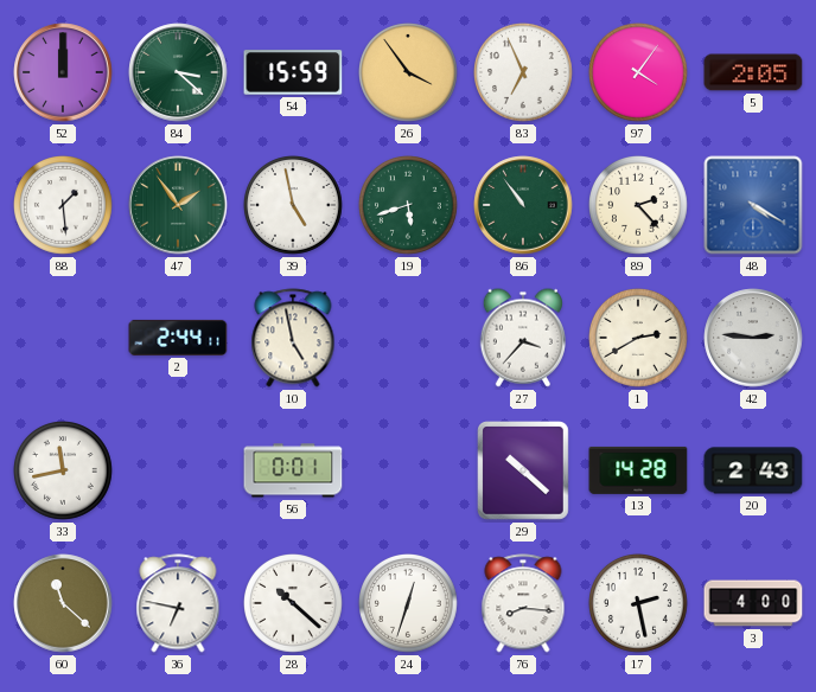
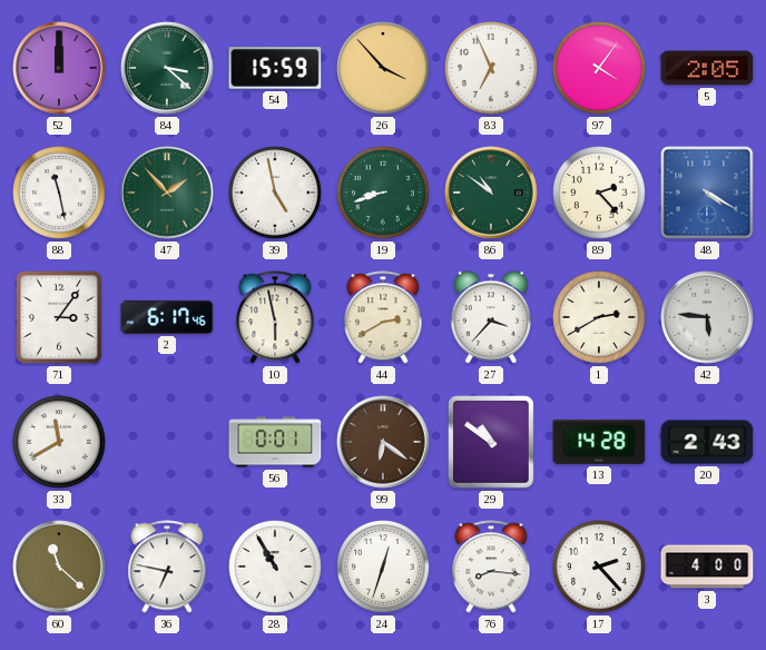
26: 3:54 -> 3:53
88: 1:29 -> 11:28
47: 1:54 -> 1:53
19: 5:42 -> 8:42
86: 10:54 -> 10:51
71: none -> 3:06
2: 2:44 -> 6:17
10: 4:58 -> 5:58
44: none -> 2:40
42: 2:46 -> 5:46
33: 11:43 -> 11:40
99: none -> 6:21
29: 10:22 -> 10:51
28: 10:22 -> 10:55
17: 2:28 -> 2:23
